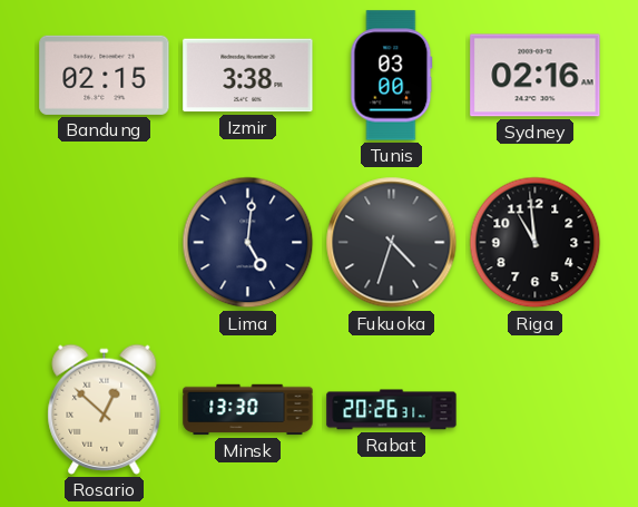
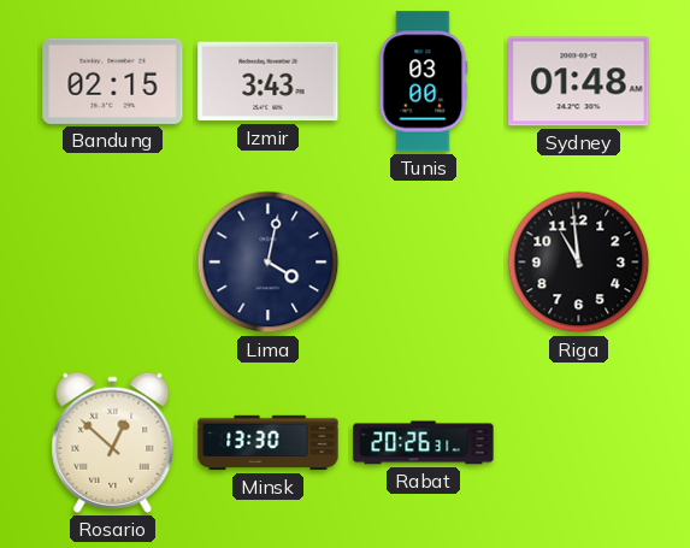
Izmir: 3:38 -> 3:43
Sydney: 02:16 -> 01:48
Lima: 5:01 -> 4:02
Fukuoka: 4:33 -> none
